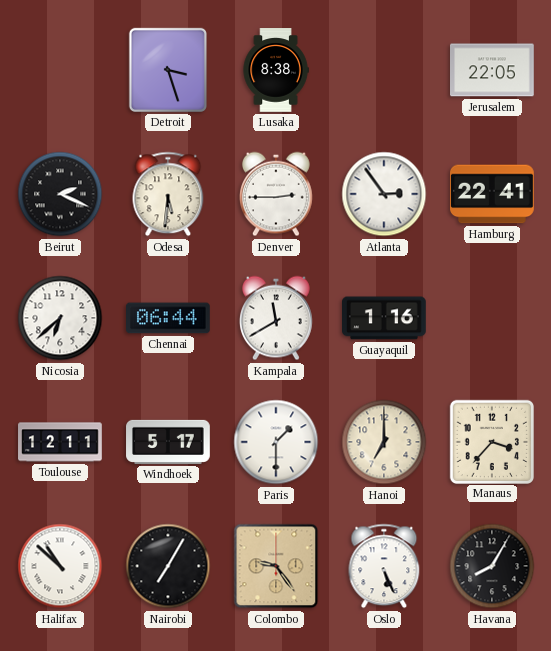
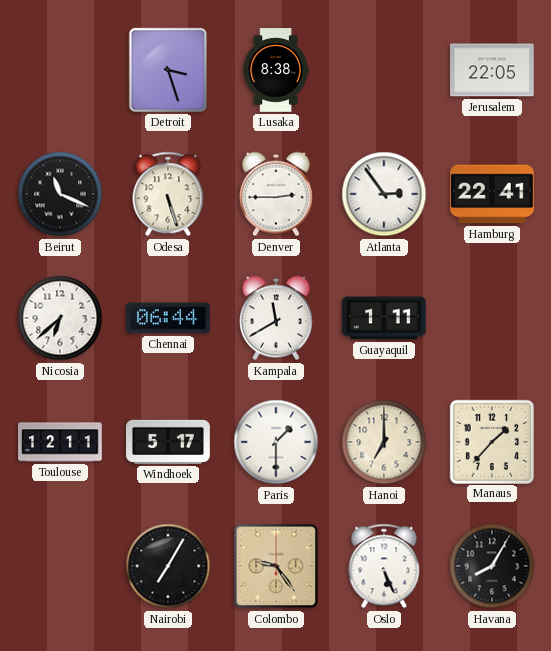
Beirut: 2:19 -> 11:19
Odesa: 5:31 -> 5:27
Guayaquil: 1:16 -> 1:11
Manaus: 3:37 -> 1:37
Halifax: 10:52 -> none
